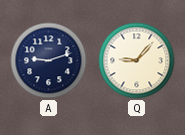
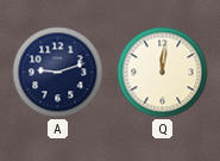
Q: 9:07 -> 12:01
